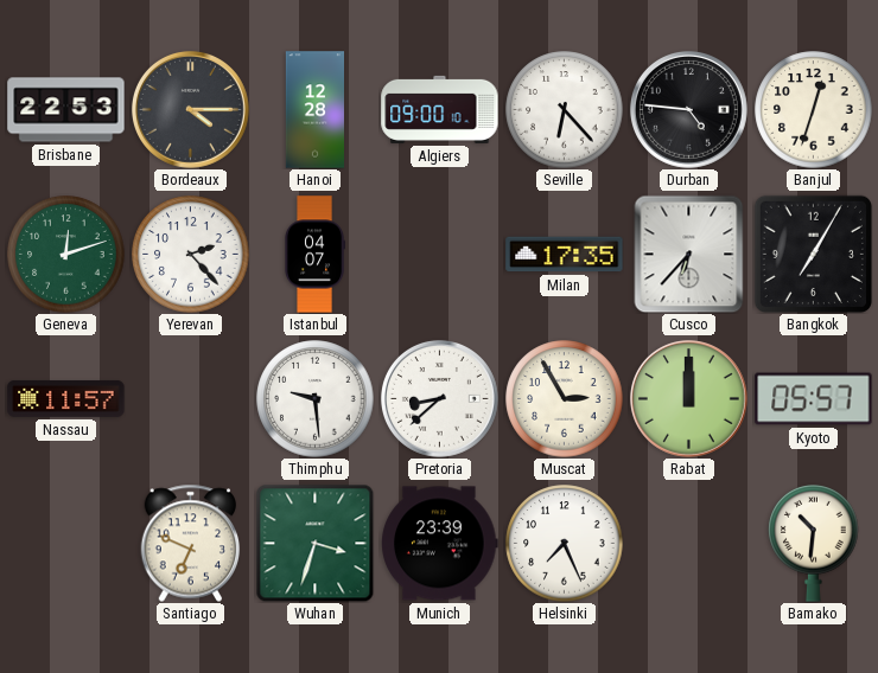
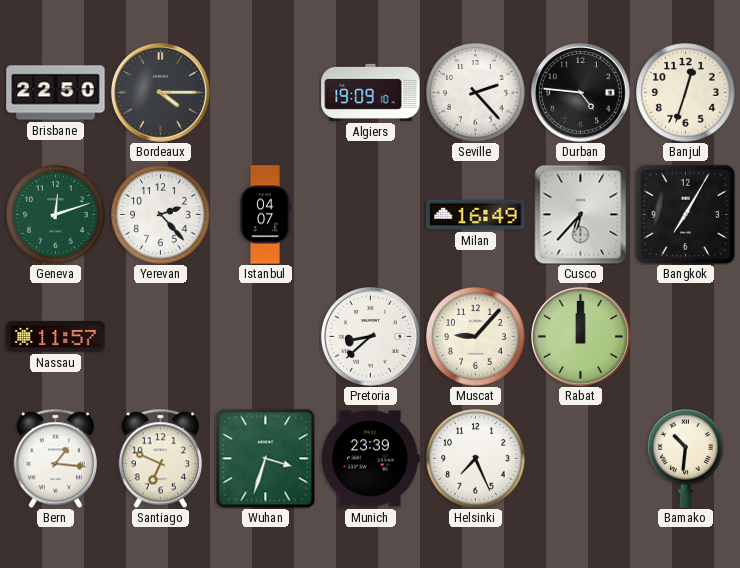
Brisbane: 22:53 -> 22:50
Hanoi: 12:28 -> none
Algiers: 09:00 -> 19:09
Seville: 6:23 -> 2:23
Milan: 17:35 -> 16:49
Thimphu: 9:29 -> none
Muscat: 2:55 -> 9:07
Kyoto: 05:57 -> none
Bern: none -> 1:16
